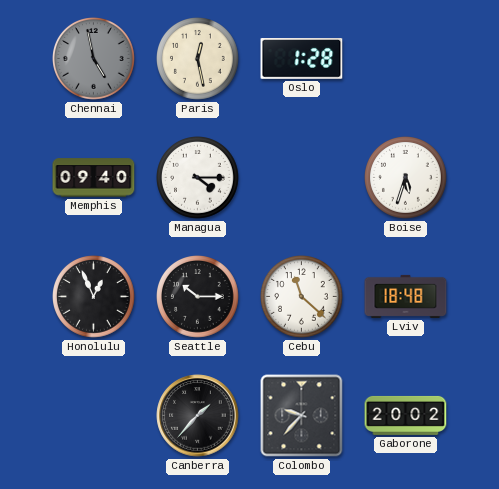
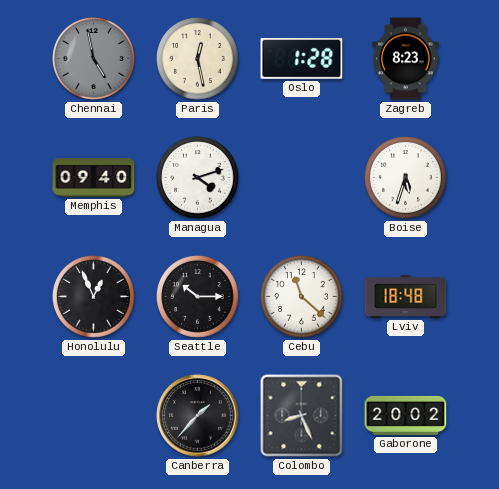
Zagreb: none -> 8:23
Managua: 4:15 -> 4:12
Colombo: 9:37 -> 8:26
